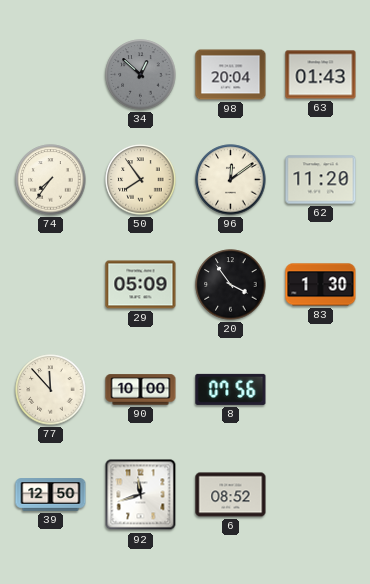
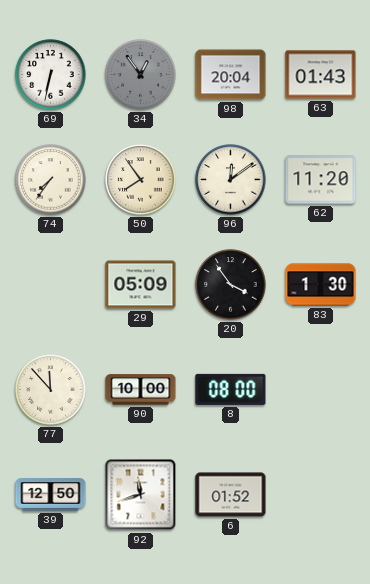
69: none -> 6:32
34: 12:52 -> 12:54
8: 07:56 -> 08:00
6: 08:52 -> 01:52
